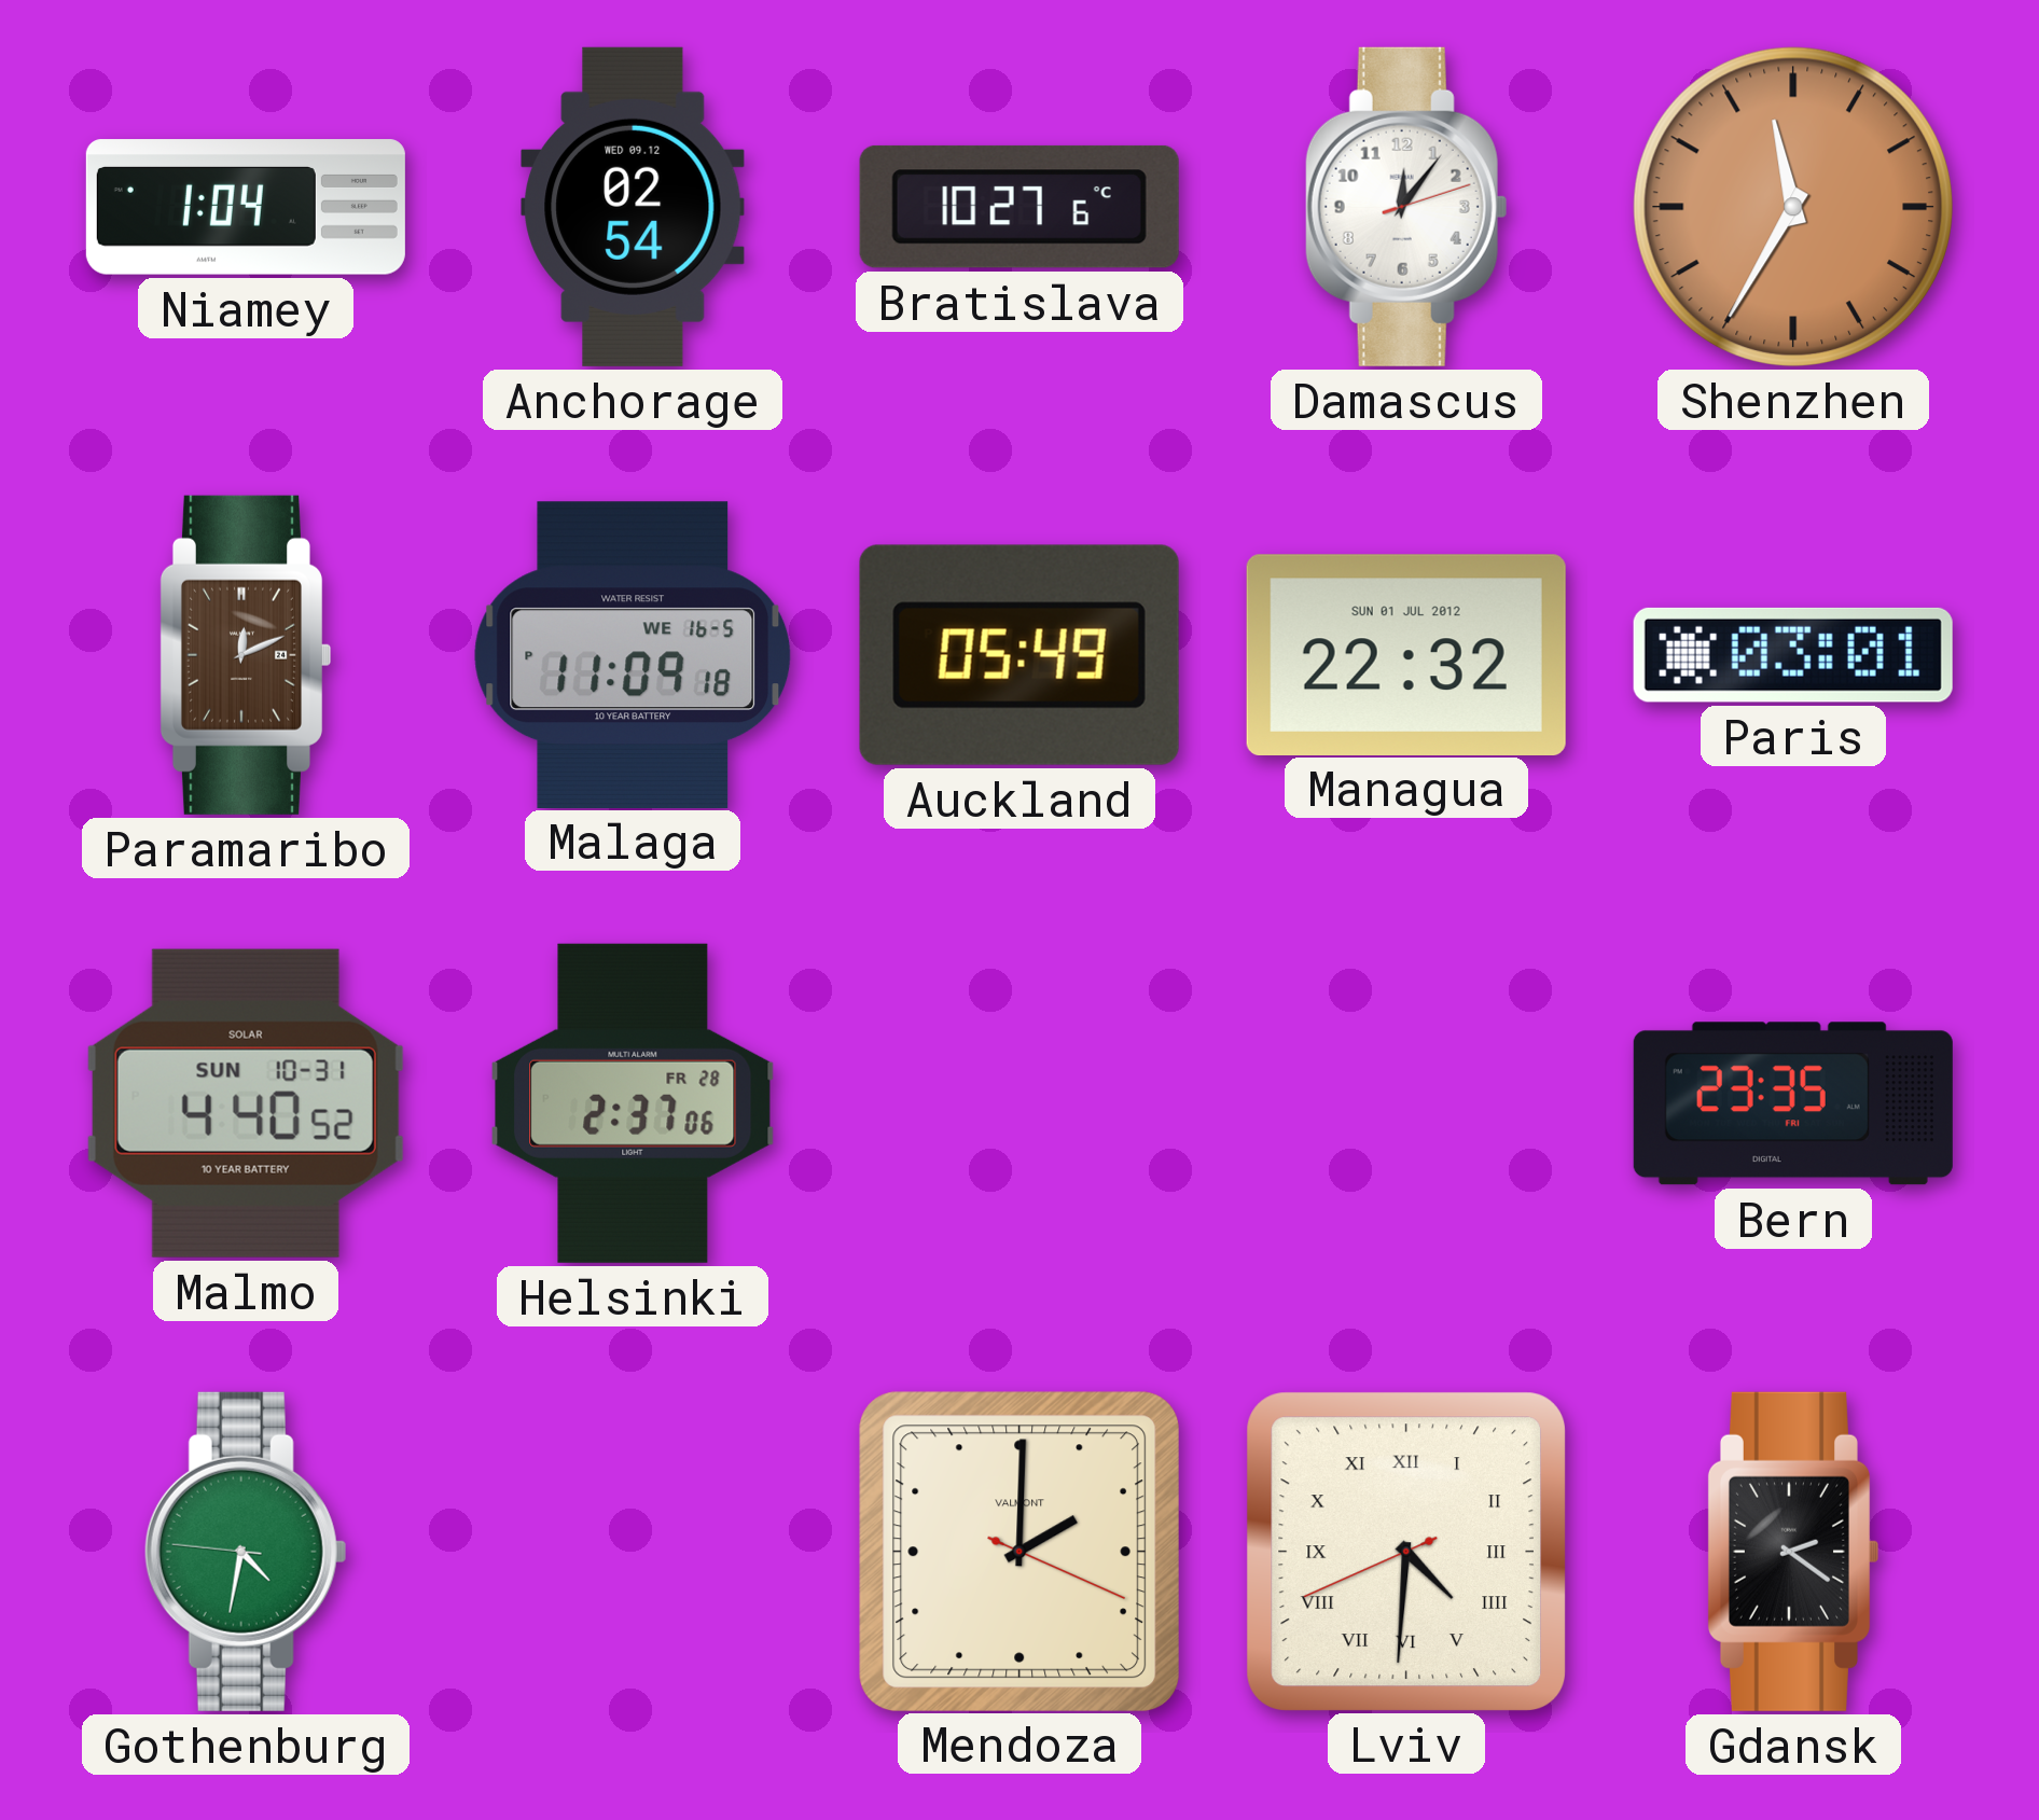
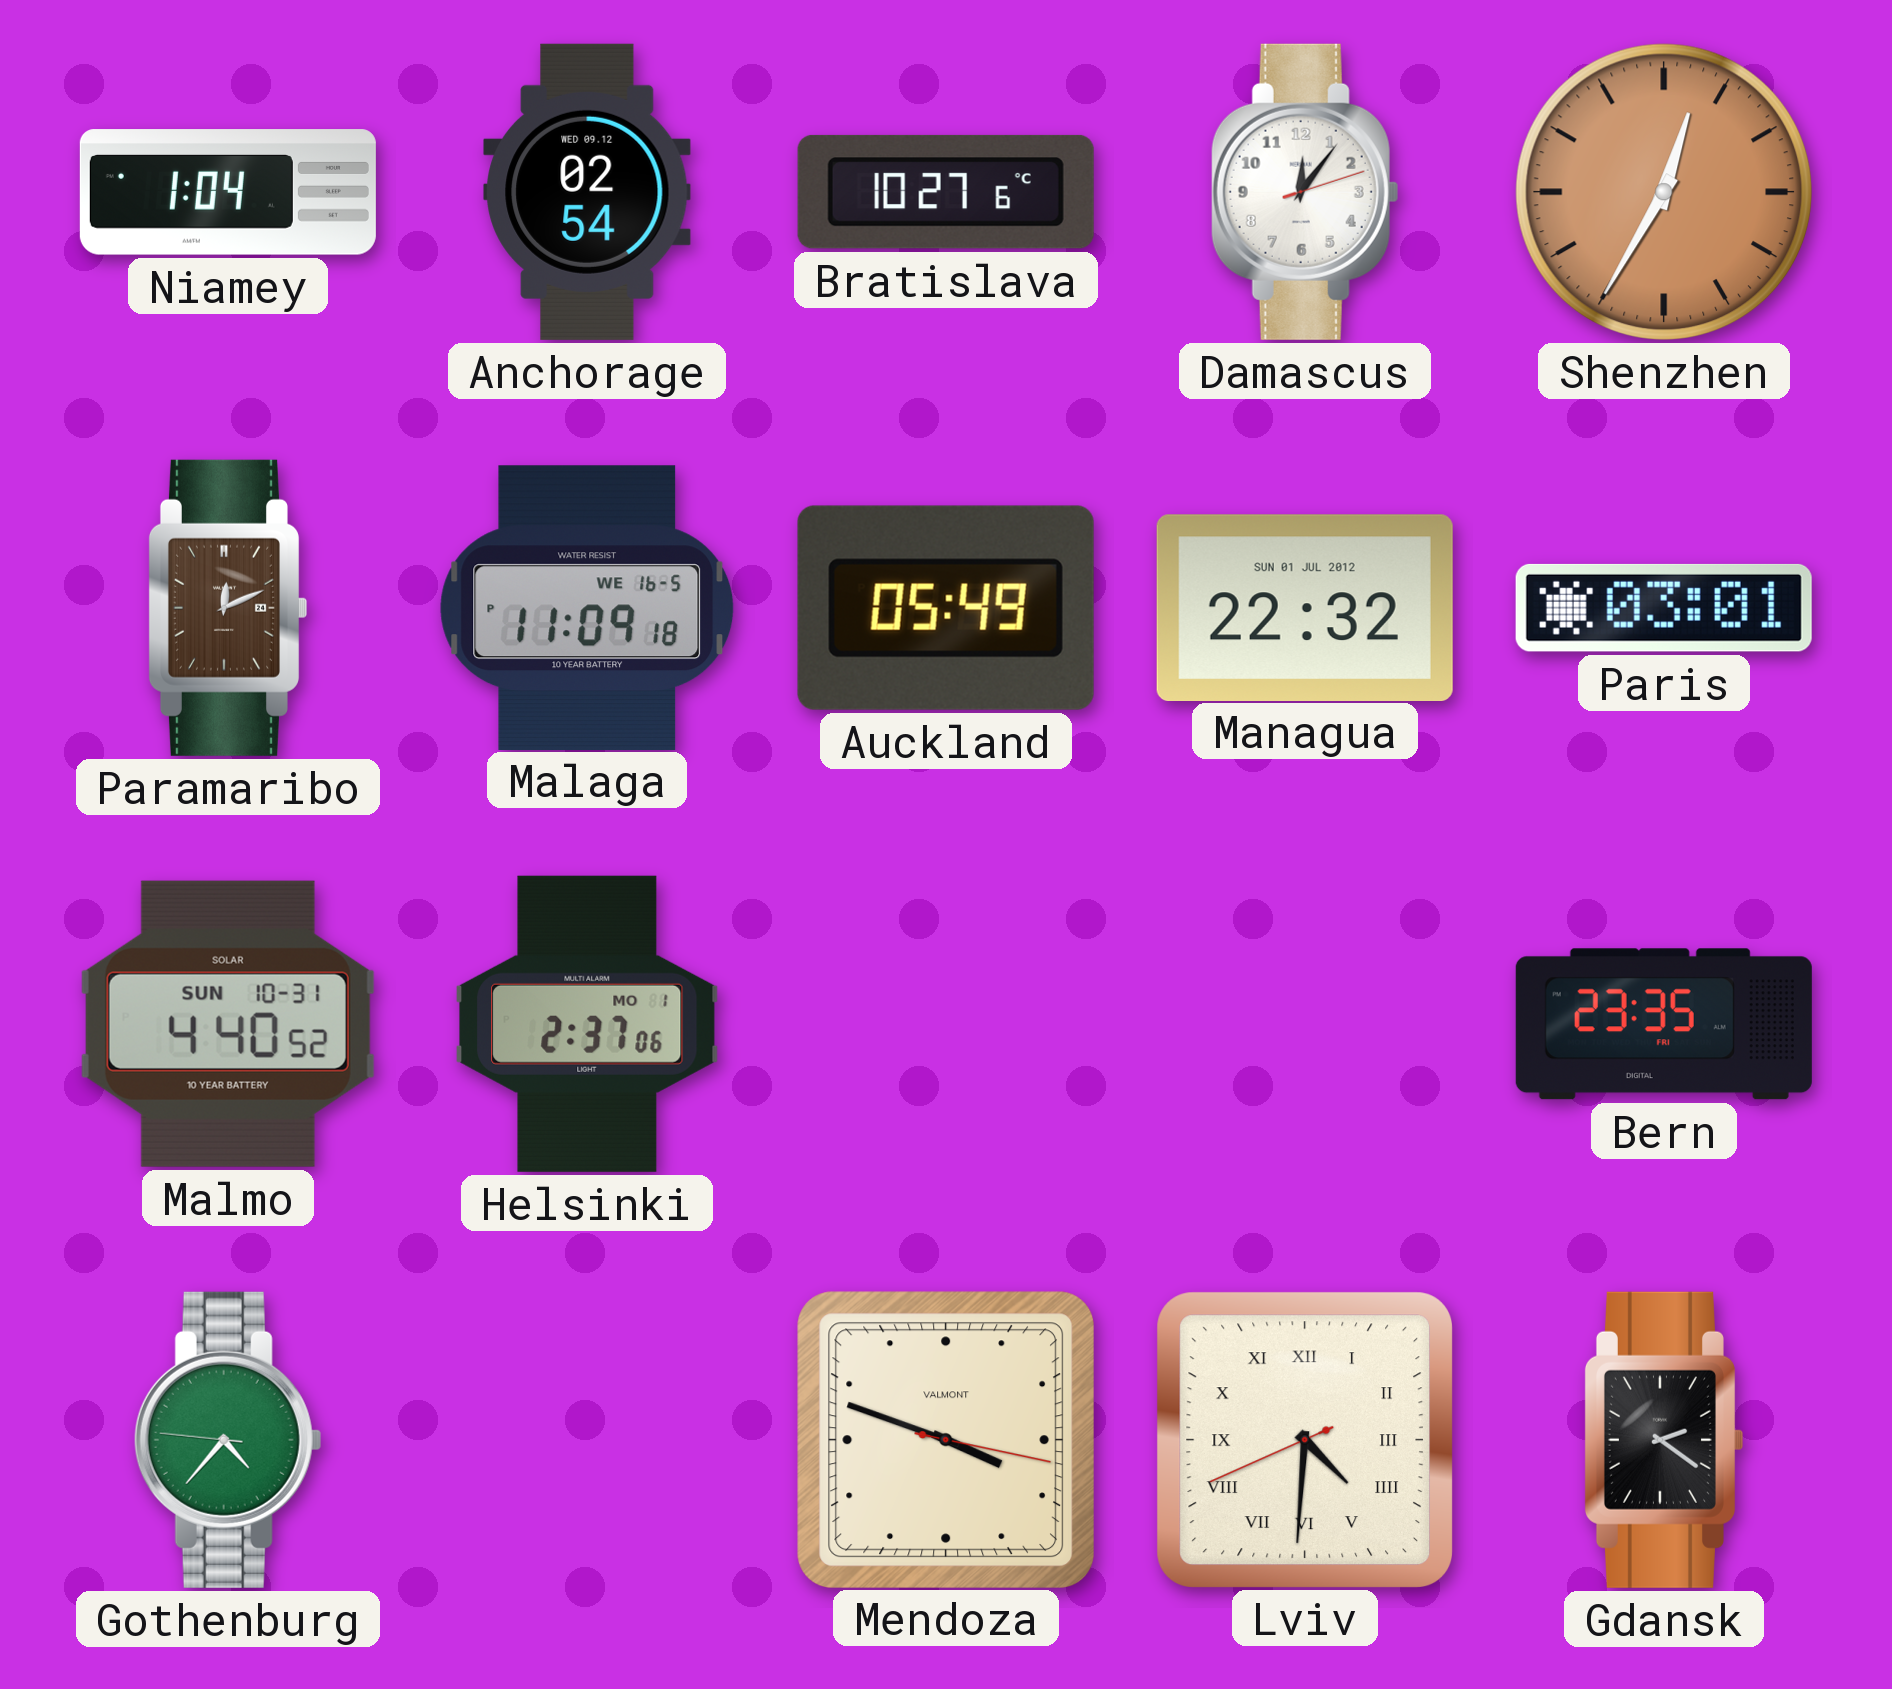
Shenzhen: 11:35 -> 12:35
Helsinki date: FR 28 -> MO 1
Gothenburg: 4:31 -> 4:36
Mendoza: 2:00 -> 3:48
